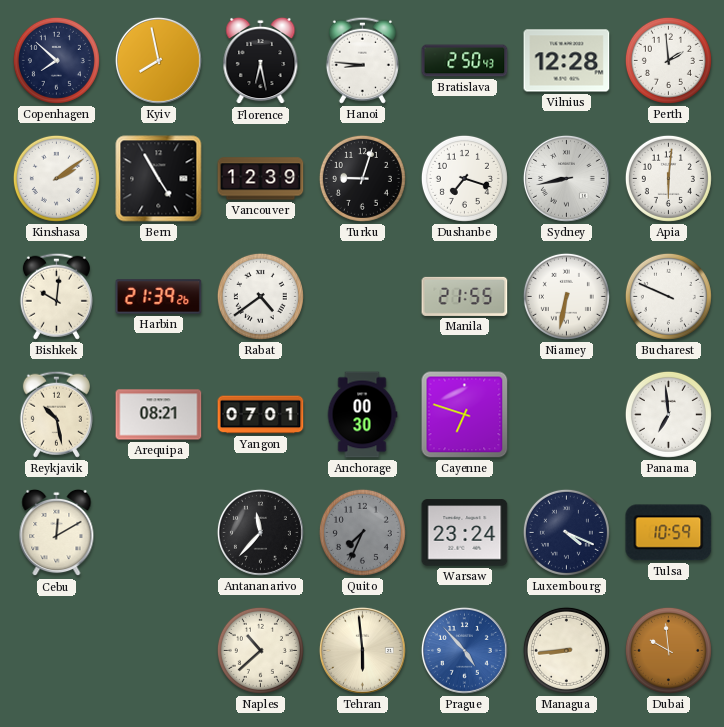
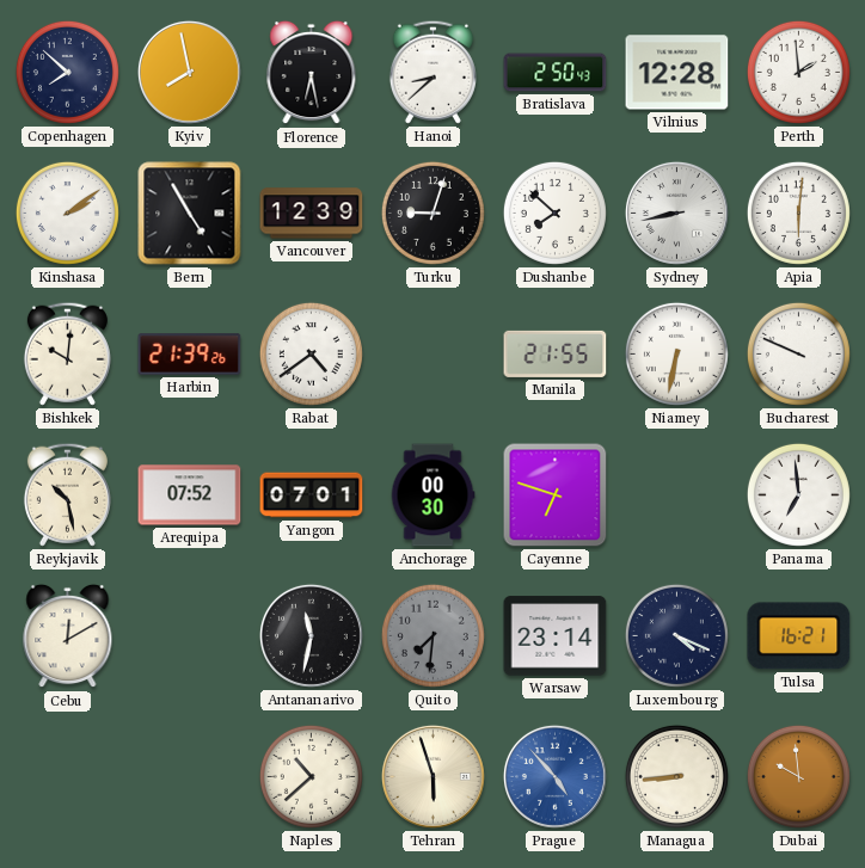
Hanoi: 8:46 -> 8:38
Dushanbe: 7:18 -> 7:52
Arequipa: 08:21 -> 07:52
Antananarivo: 11:37 -> 11:32
Quito: 7:34 -> 7:31
Warsaw: 23:24 -> 23:14
Tulsa: 10:59 -> 16:21
Tehran: 5:59 -> 5:57
